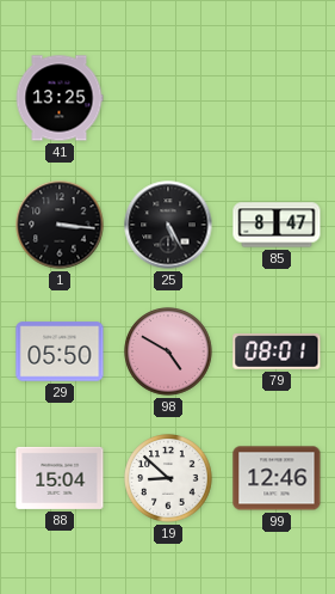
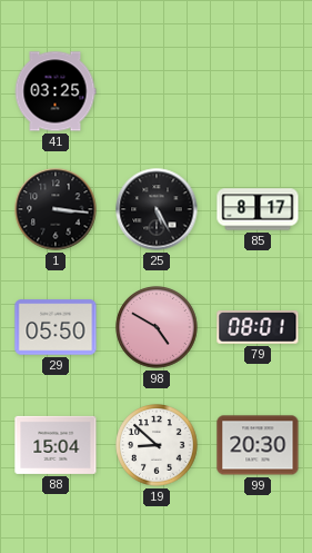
41: 13:25 -> 03:25
85: 8:47 -> 8:17
99: 12:46 -> 20:30
